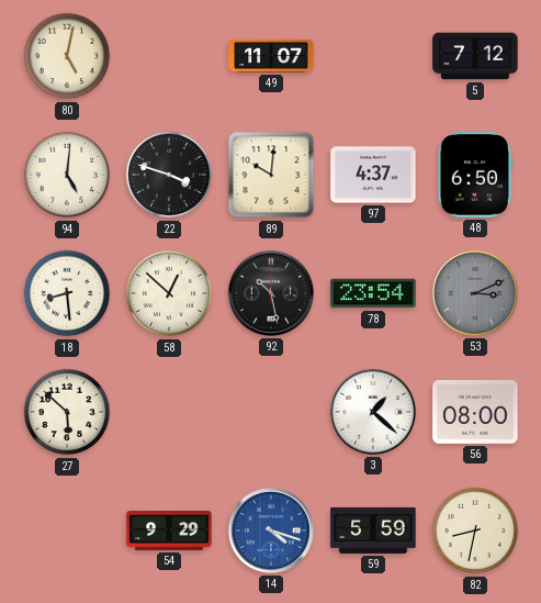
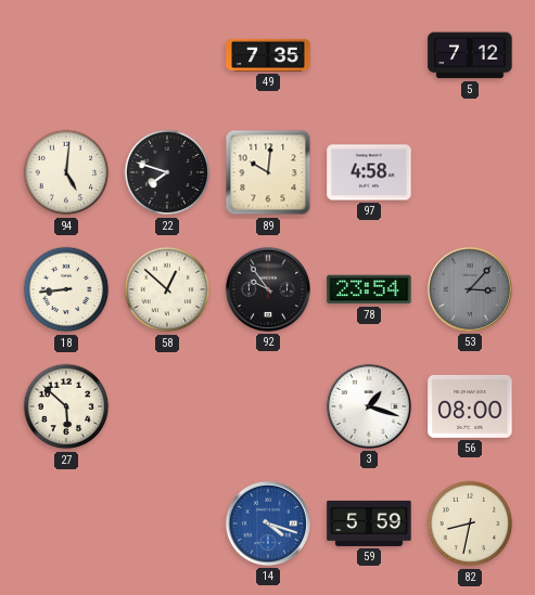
80: 5:02 -> none
49: 11:07 -> 7:35
22: 3:48 -> 7:48
97: 4:37 -> 4:58
48: 6:50 -> none
18: 8:29 -> 8:44
92: 10:28 -> 9:54
53: 3:11 -> 3:07
3: 1:22 -> 1:18
54: 9:29 -> none
